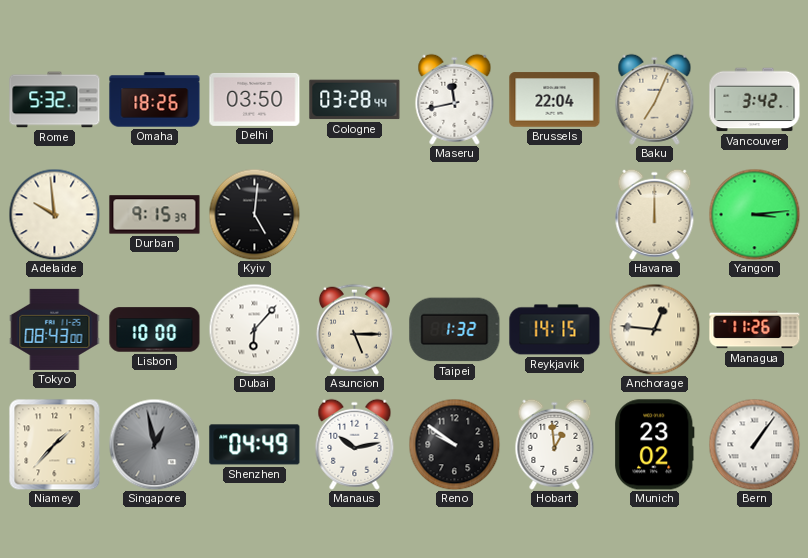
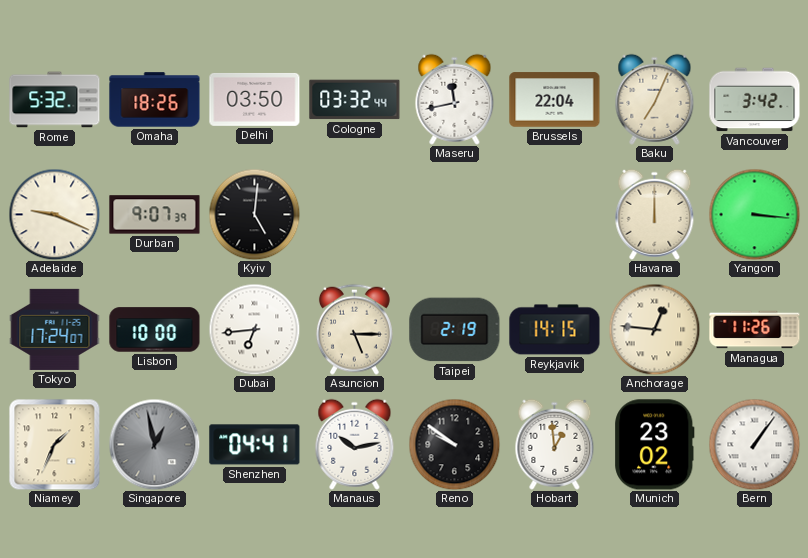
Cologne: 03:28 -> 03:32
Adelaide: 9:59 -> 9:19
Durban: 9:15 -> 9:07
Yangon: 3:14 -> 3:16
Tokyo: 08:43 -> 17:24
Dubai: 6:07 -> 6:44
Taipei: 1:32 -> 2:19
Niamey: 1:37 -> 1:34
Shenzhen: 04:49 -> 04:41
